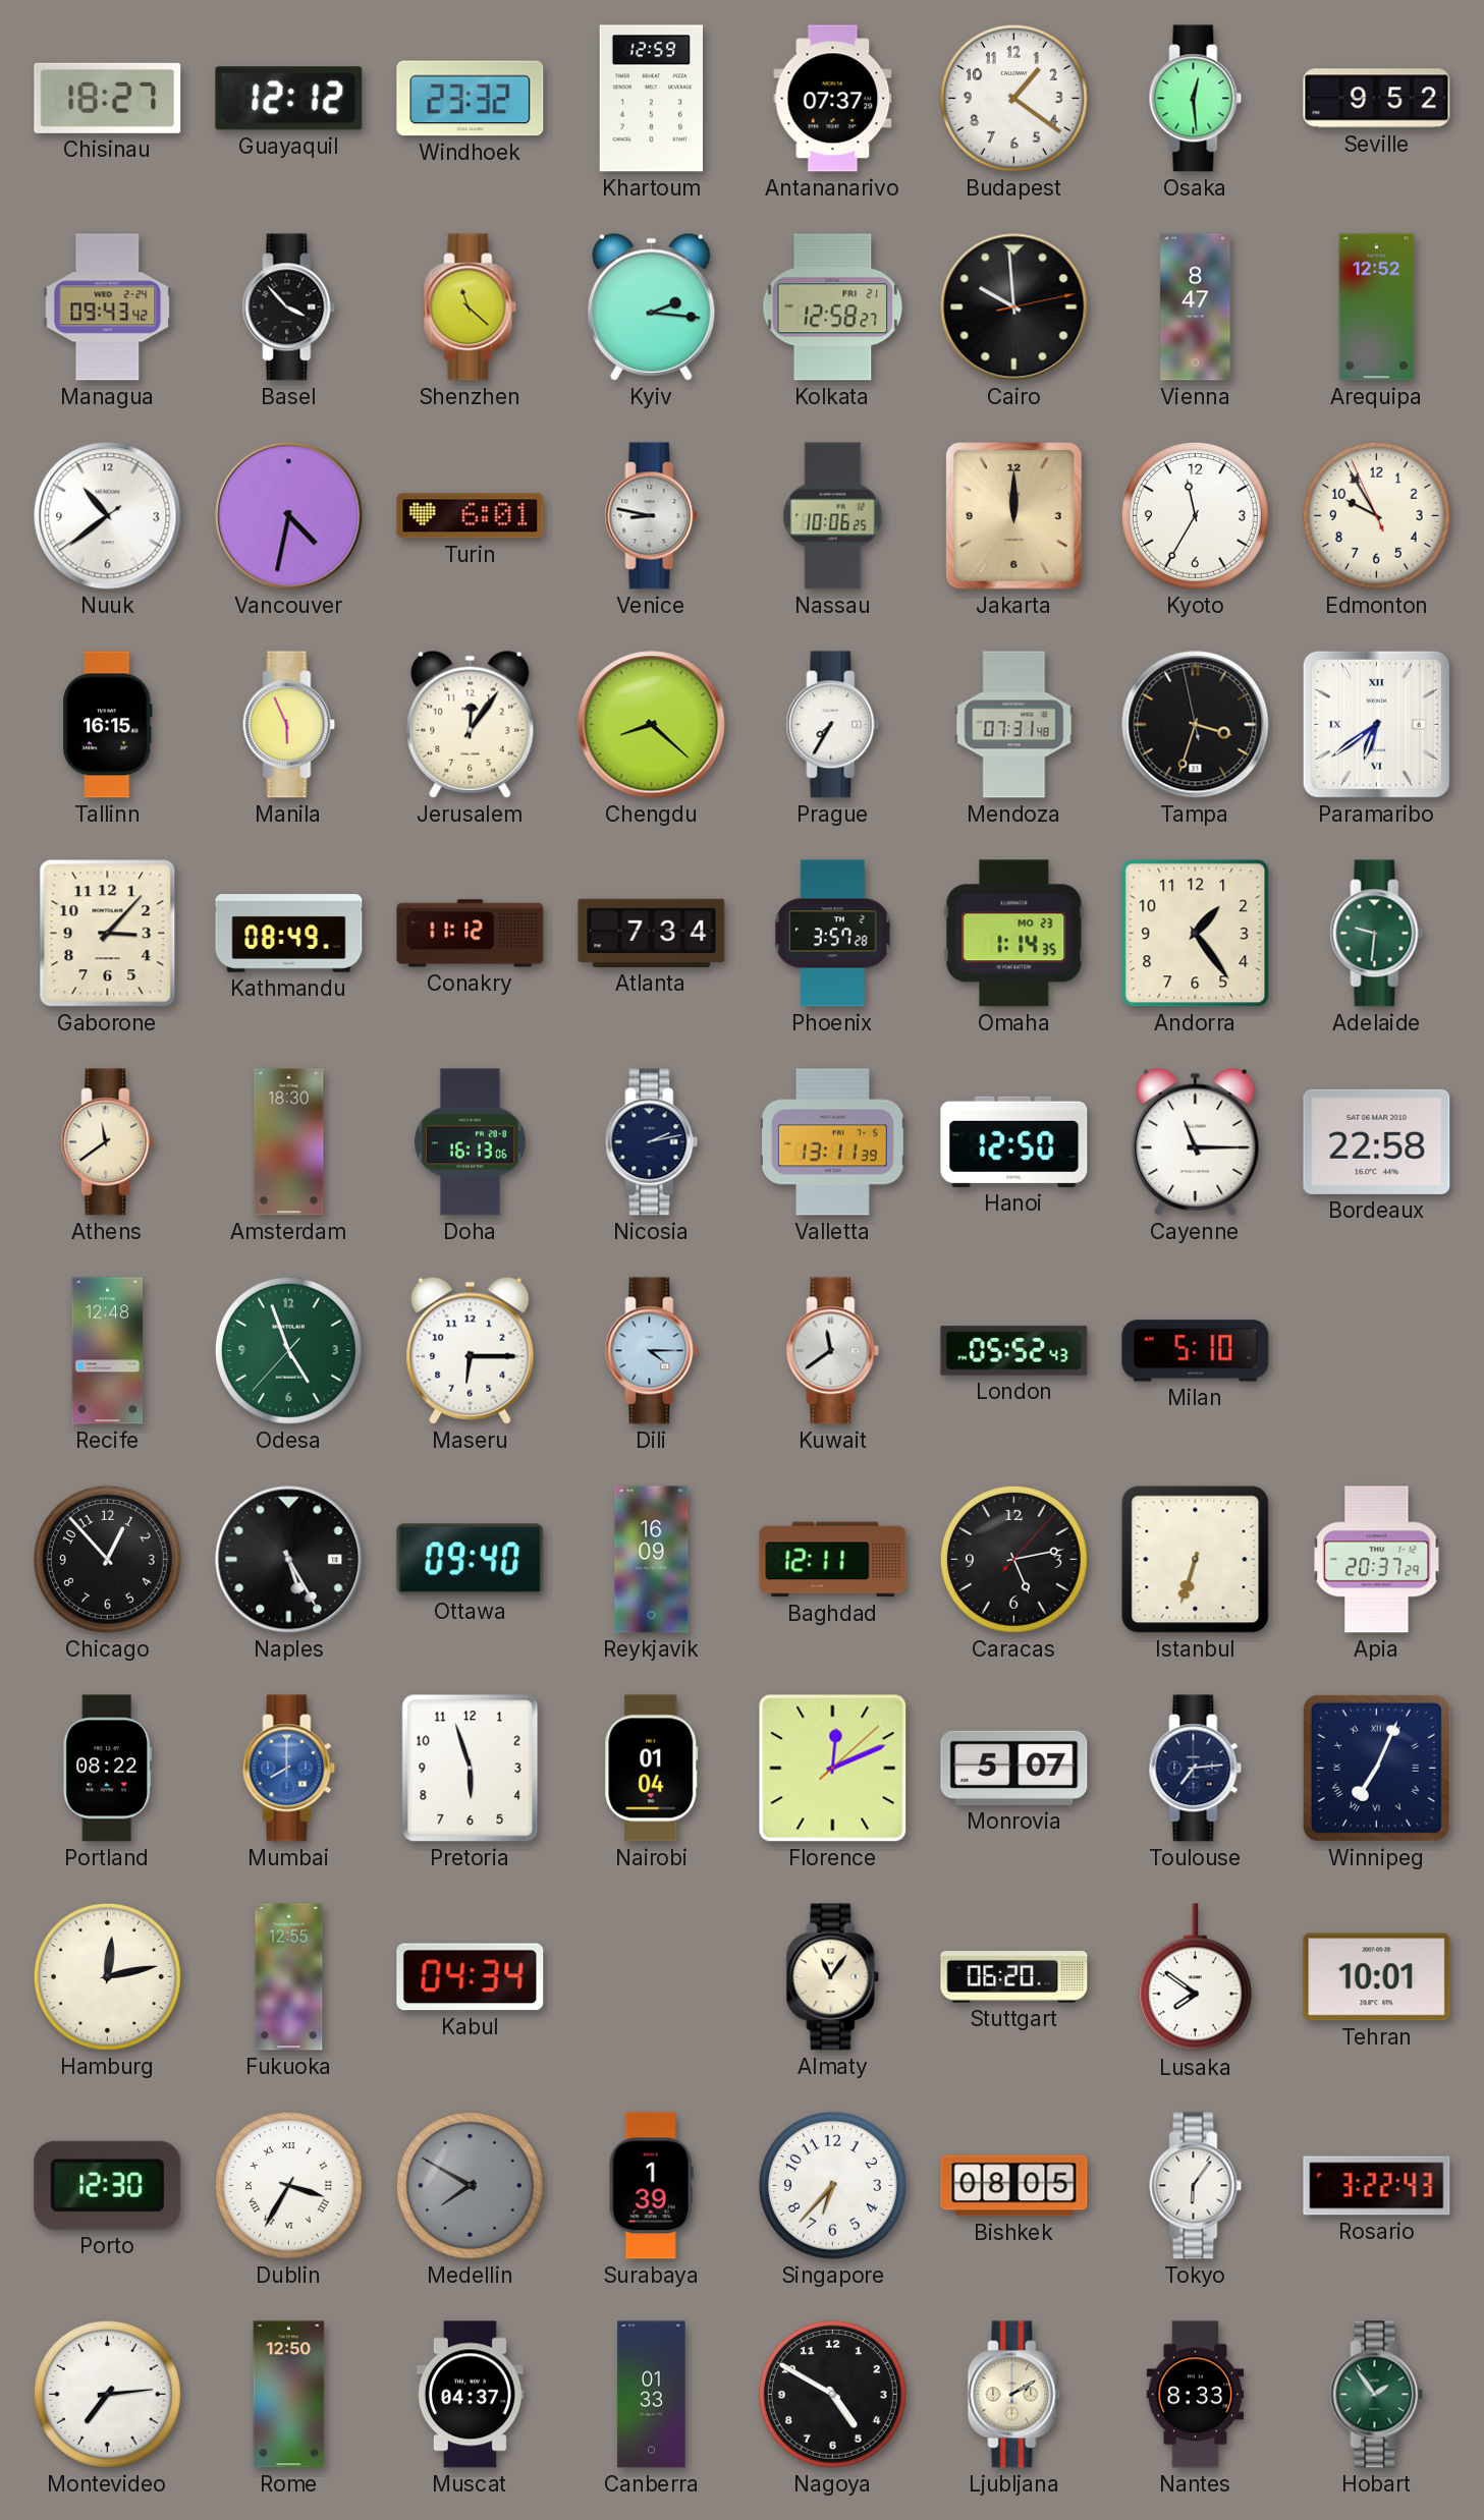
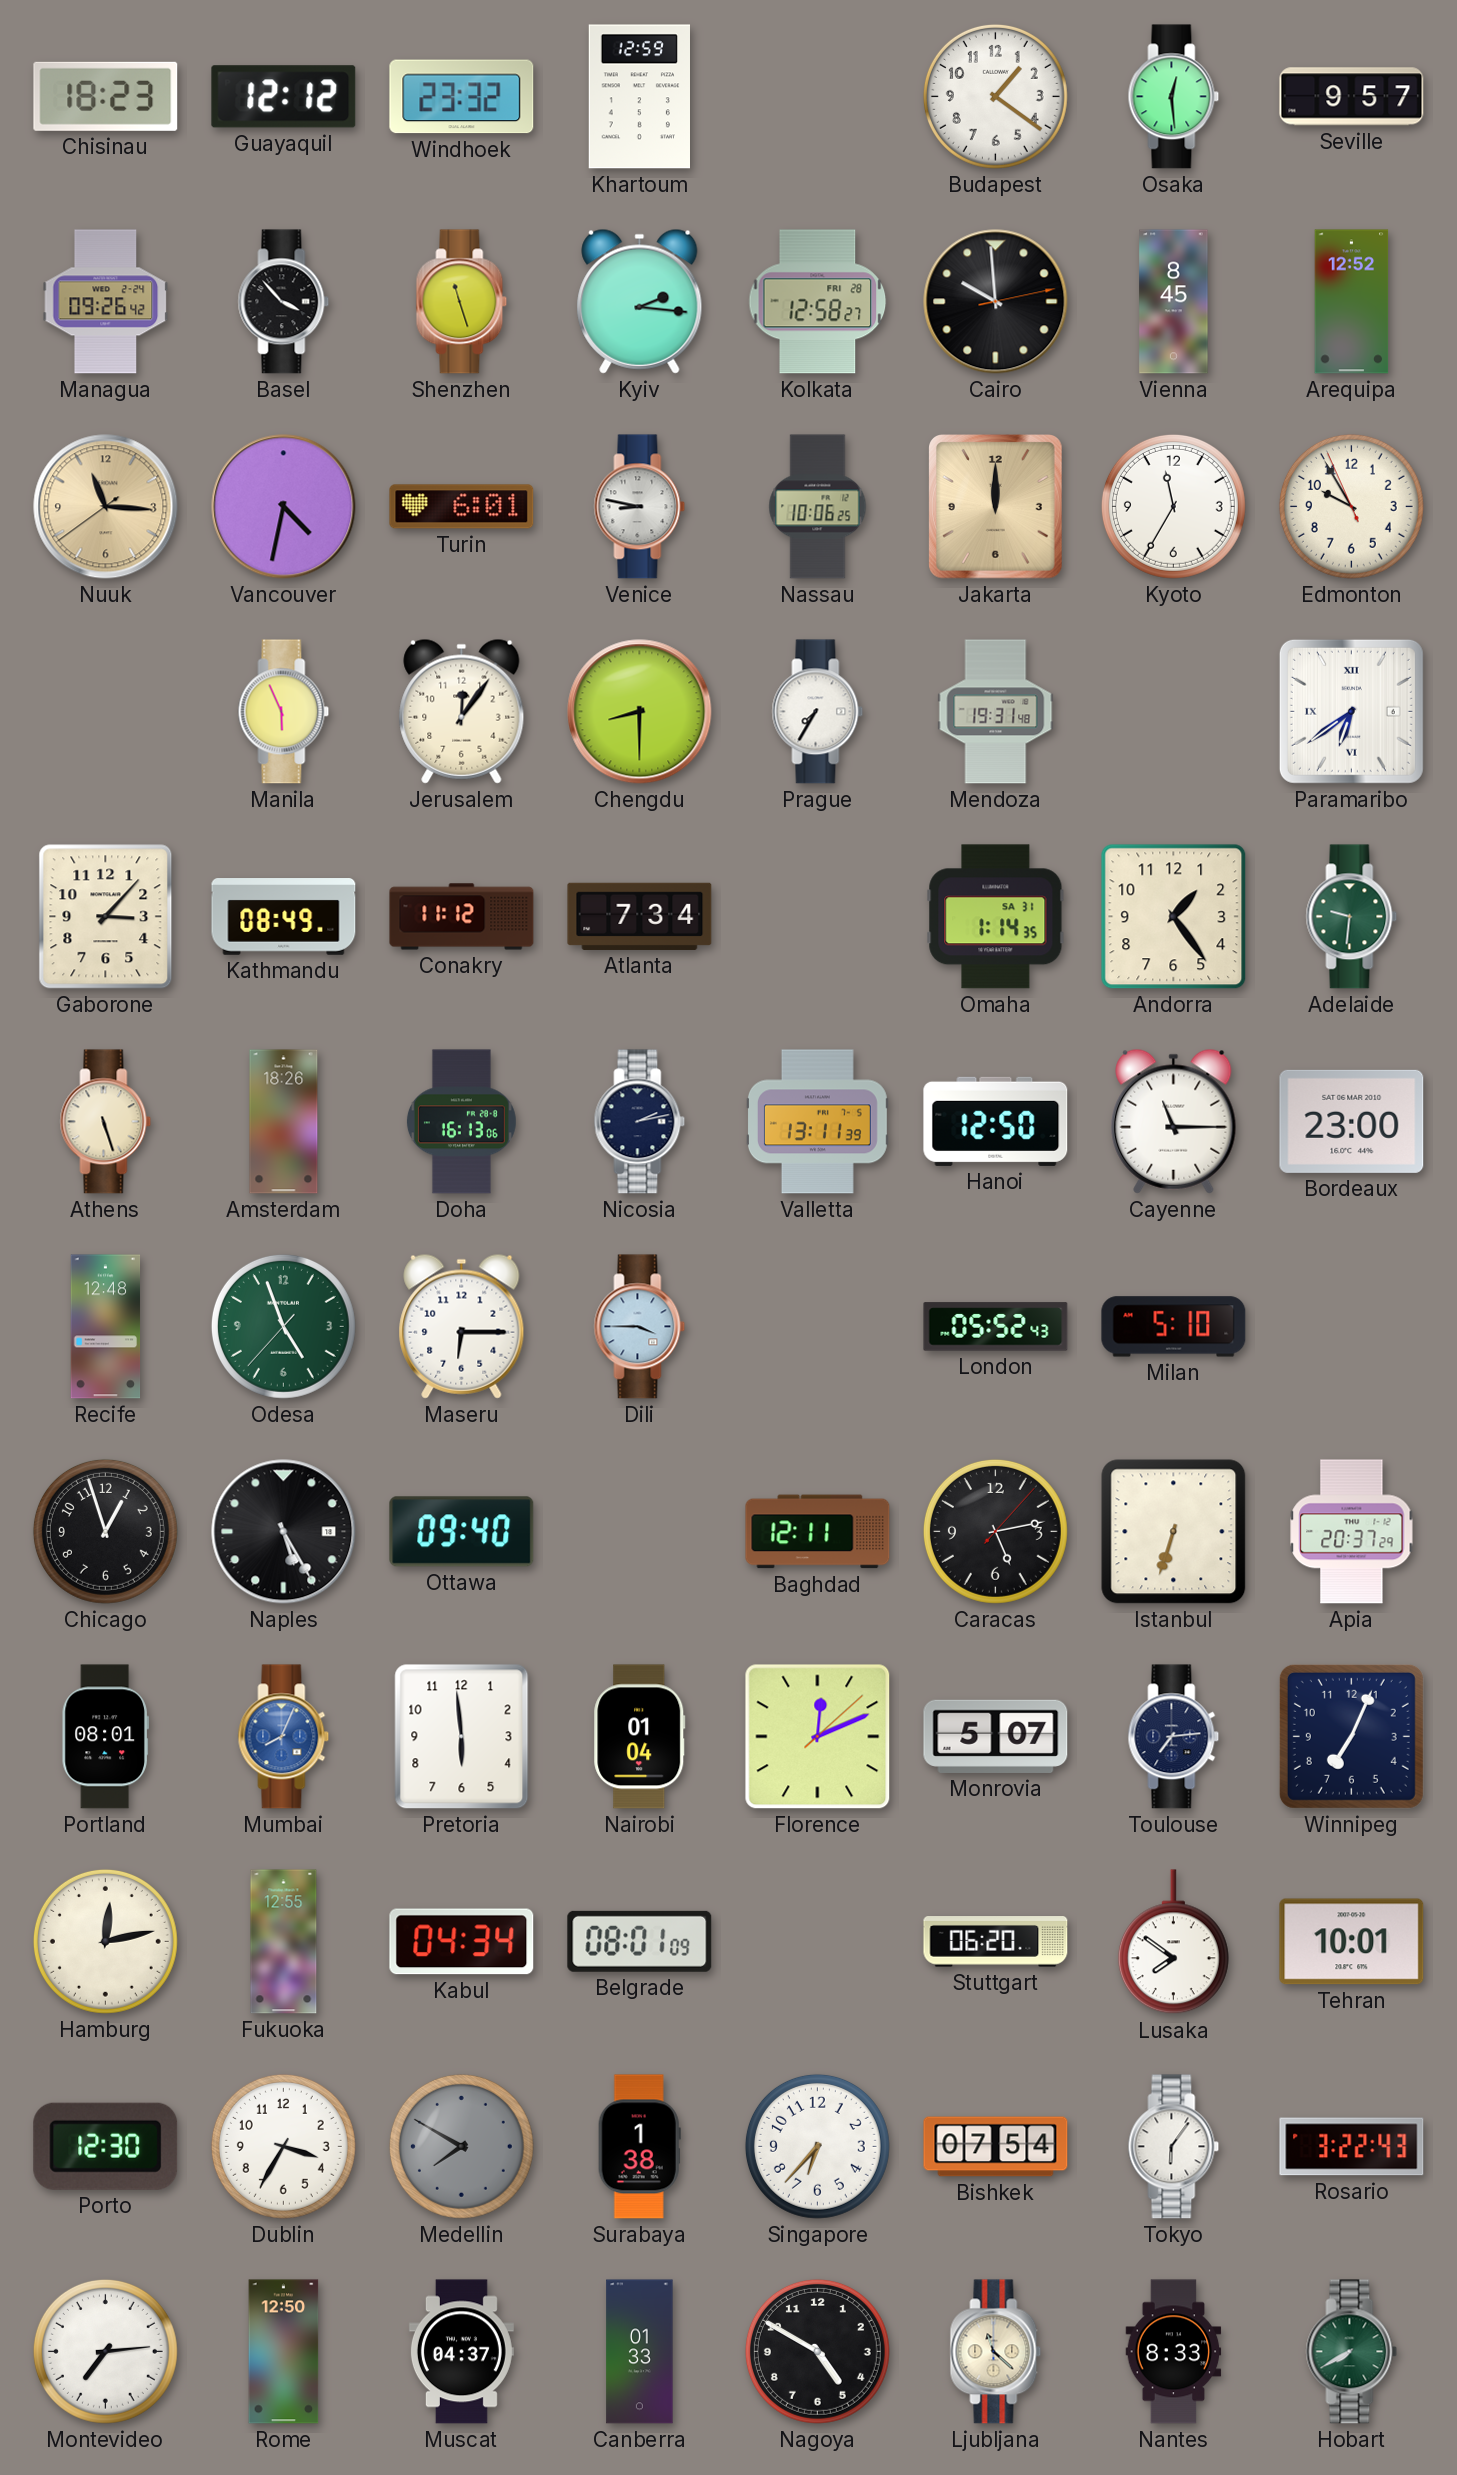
Chisinau: 18:27 -> 18:23
Antananarivo: 07:37 -> none
Seville: 9:52 -> 9:57
Managua: 09:43 -> 09:26
Shenzhen: 11:22 -> 11:27
Kolkata date: FRI 21 -> FRI 28
Vienna: 8:47 -> 8:45
Nuuk: 10:38 -> 11:15
Nuuk dial: white -> champagne
Tallinn: 16:15 -> none
Chengdu: 8:22 -> 8:30
Mendoza: 07:31 -> 19:31
Tampa: 3:32 -> none
Phoenix: 3:57 -> none
Omaha date: MO 23 -> SA 31
Athens: 11:39 -> 5:27
Amsterdam: 18:30 -> 18:26
Bordeaux: 22:58 -> 23:00
Dili: 4:15 -> 3:45
Kuwait: 11:39 -> none
Chicago: 12:53 -> 12:57
Reykjavik: 16:09 -> none
Portland: 08:22 -> 08:01
Mumbai: 8:00 -> 8:04
Pretoria: 5:57 -> 5:59
Winnipeg numerals: Roman -> Arabic
Belgrade: none -> 08:01
Almaty: 11:06 -> none
Dublin numerals: Roman -> Arabic
Surabaya: 1:39 -> 1:38
Bishkek: 08:05 -> 07:54
Ljubljana: 2:10 -> 11:22
Hobart: 1:54 -> 7:40
